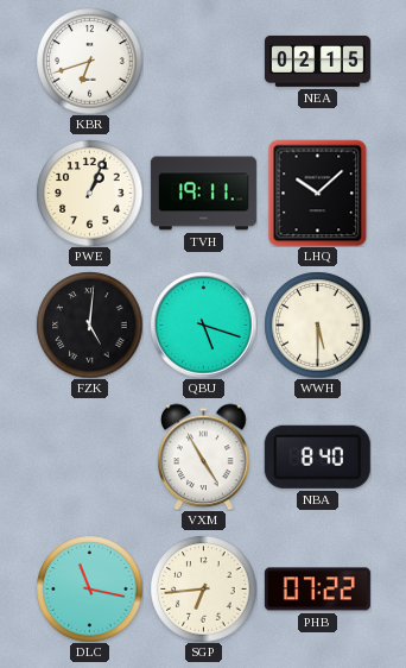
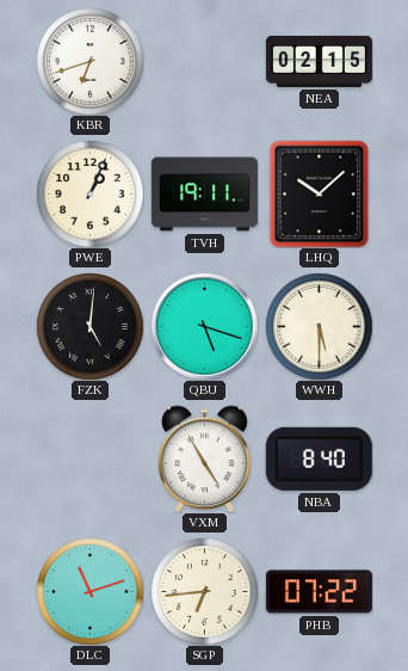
DLC: 11:17 -> 11:12
